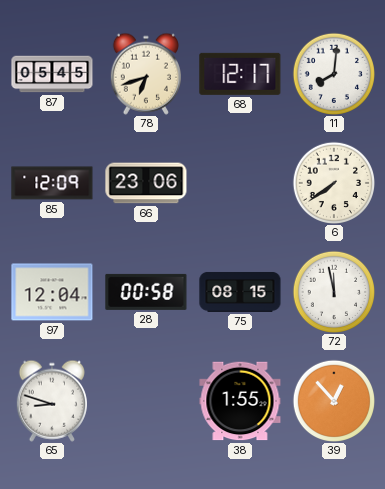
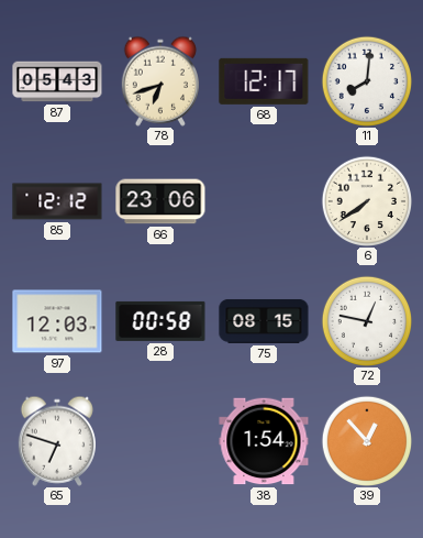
87: 05:45 -> 05:43
85: 12:09 -> 12:12
97: 12:04 -> 12:03
72: 11:58 -> 12:47
65: 8:48 -> 6:48
38: 1:55 -> 1:54
